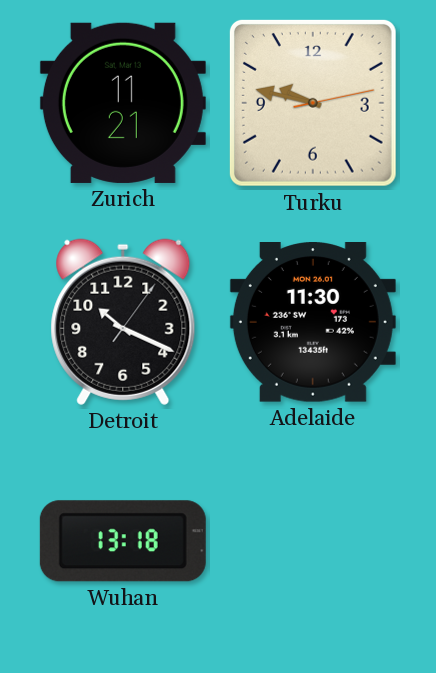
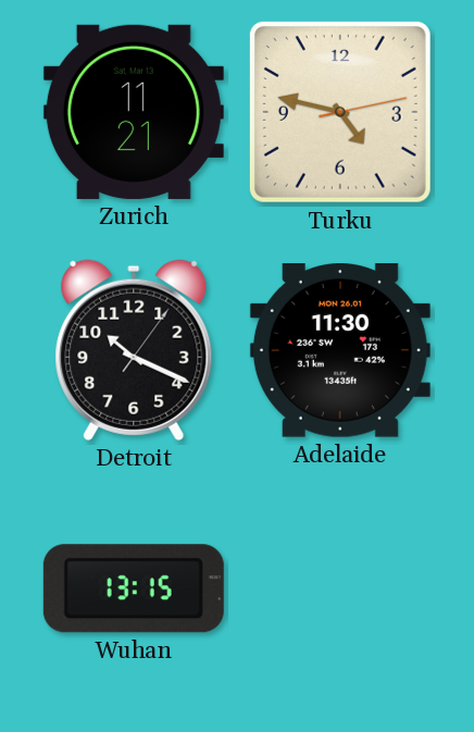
Turku: 9:47 -> 4:47
Wuhan: 13:18 -> 13:15
